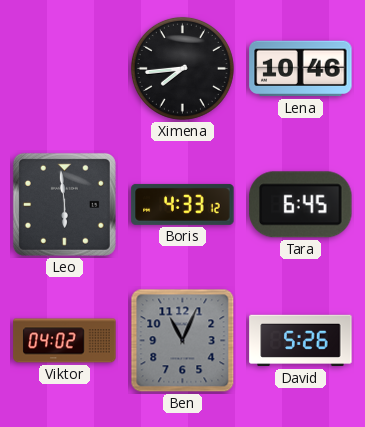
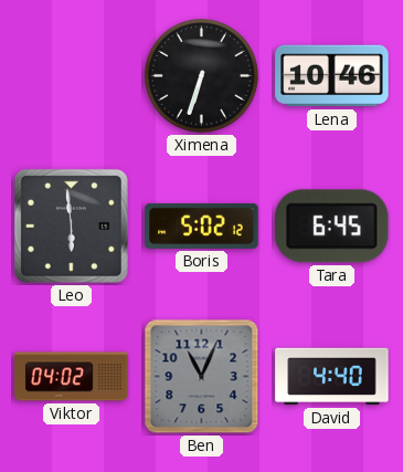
Ximena: 7:44 -> 6:33
Boris: 4:33 -> 5:02
David: 5:26 -> 4:40
